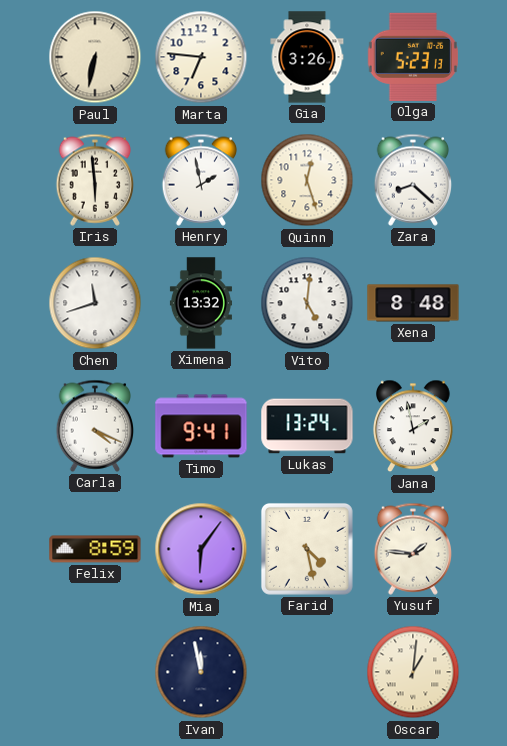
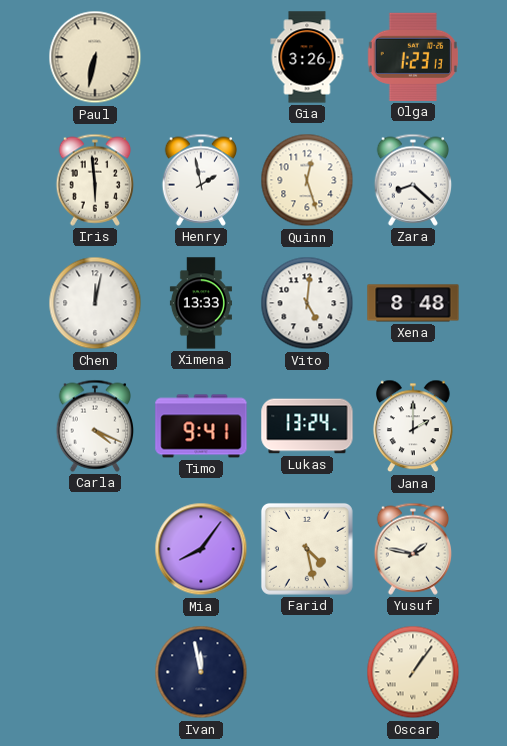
Marta: 6:46 -> none
Olga: 5:23 -> 1:23
Chen: 11:42 -> 12:02
Ximena: 13:32 -> 13:33
Jana: 1:58 -> 2:00
Felix: 8:59 -> none
Mia: 6:06 -> 8:06
Yusuf: 1:46 -> 1:47
Oscar: 1:01 -> 1:06
